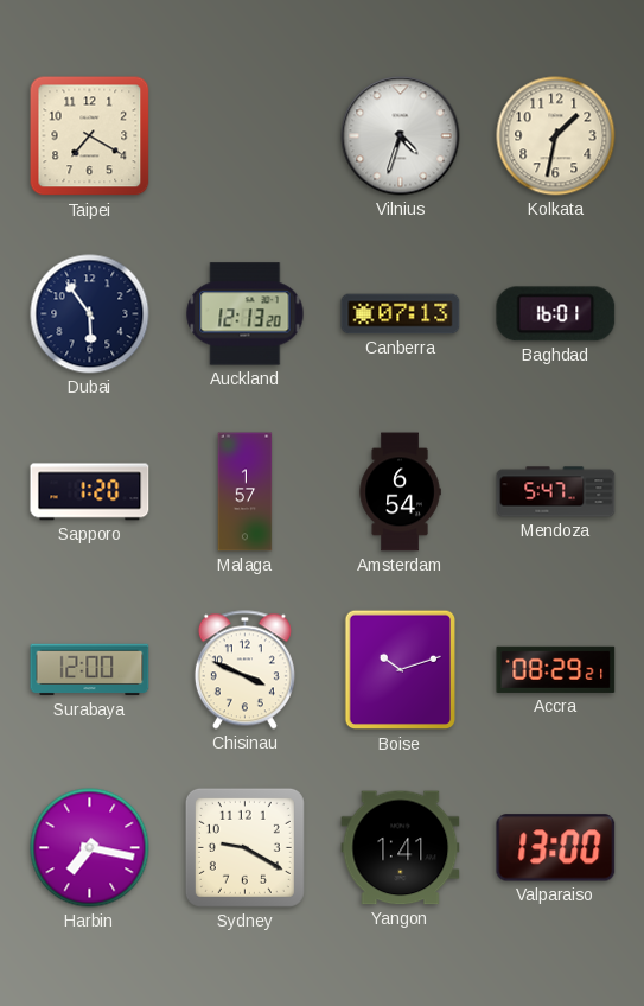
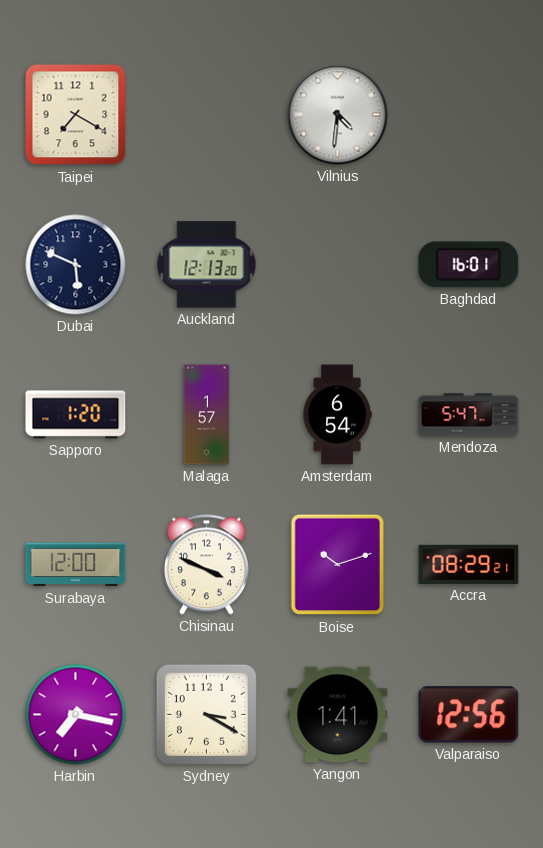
Vilnius: 4:33 -> 4:31
Kolkata: 1:32 -> none
Dubai: 5:54 -> 5:49
Canberra: 07:13 -> none
Sydney: 9:20 -> 3:20
Valparaiso: 13:00 -> 12:56
